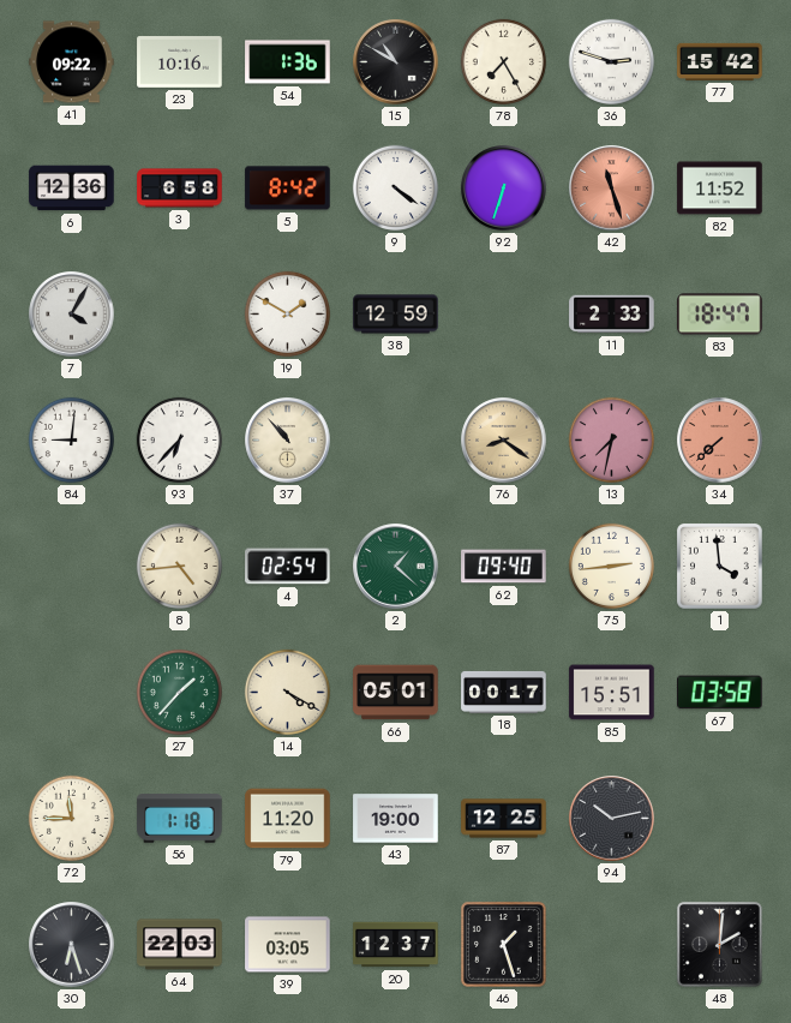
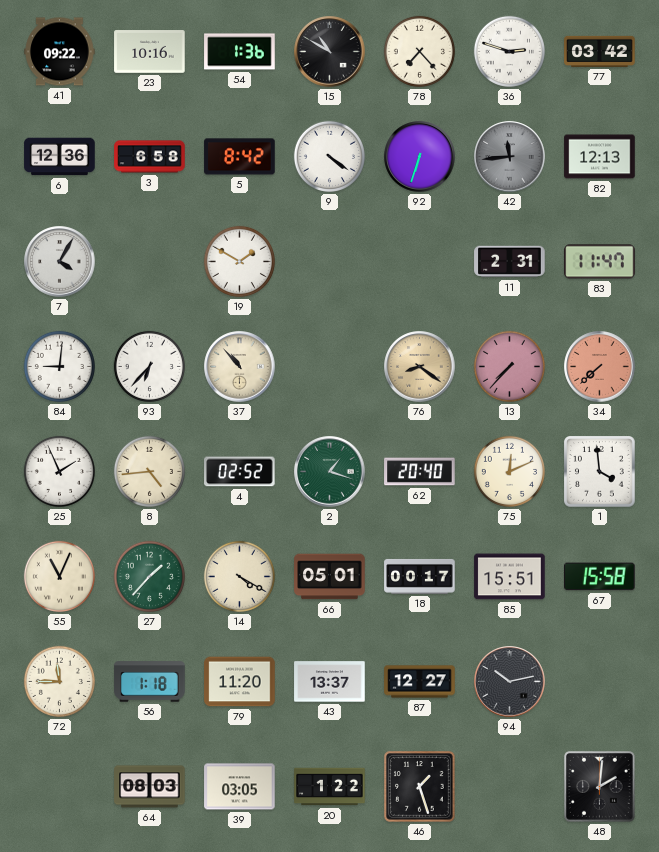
78: 7:25 -> 7:23
77: 15:42 -> 03:42
42: 11:27 -> 11:44
42 dial: salmon -> grey
82: 11:52 -> 12:13
38: 12:59 -> none
11: 2:33 -> 2:31
83: 18:47 -> 11:47
13: 7:32 -> 7:37
25: none -> 1:56
4: 02:54 -> 02:52
2: 1:22 -> 1:18
62: 09:40 -> 20:40
75: 2:44 -> 12:11
55: none -> 11:04
67: 03:58 -> 15:58
43: 19:00 -> 13:37
87: 12:25 -> 12:27
30: 6:27 -> none
64: 22:03 -> 08:03
20: 12:37 -> 1:22
